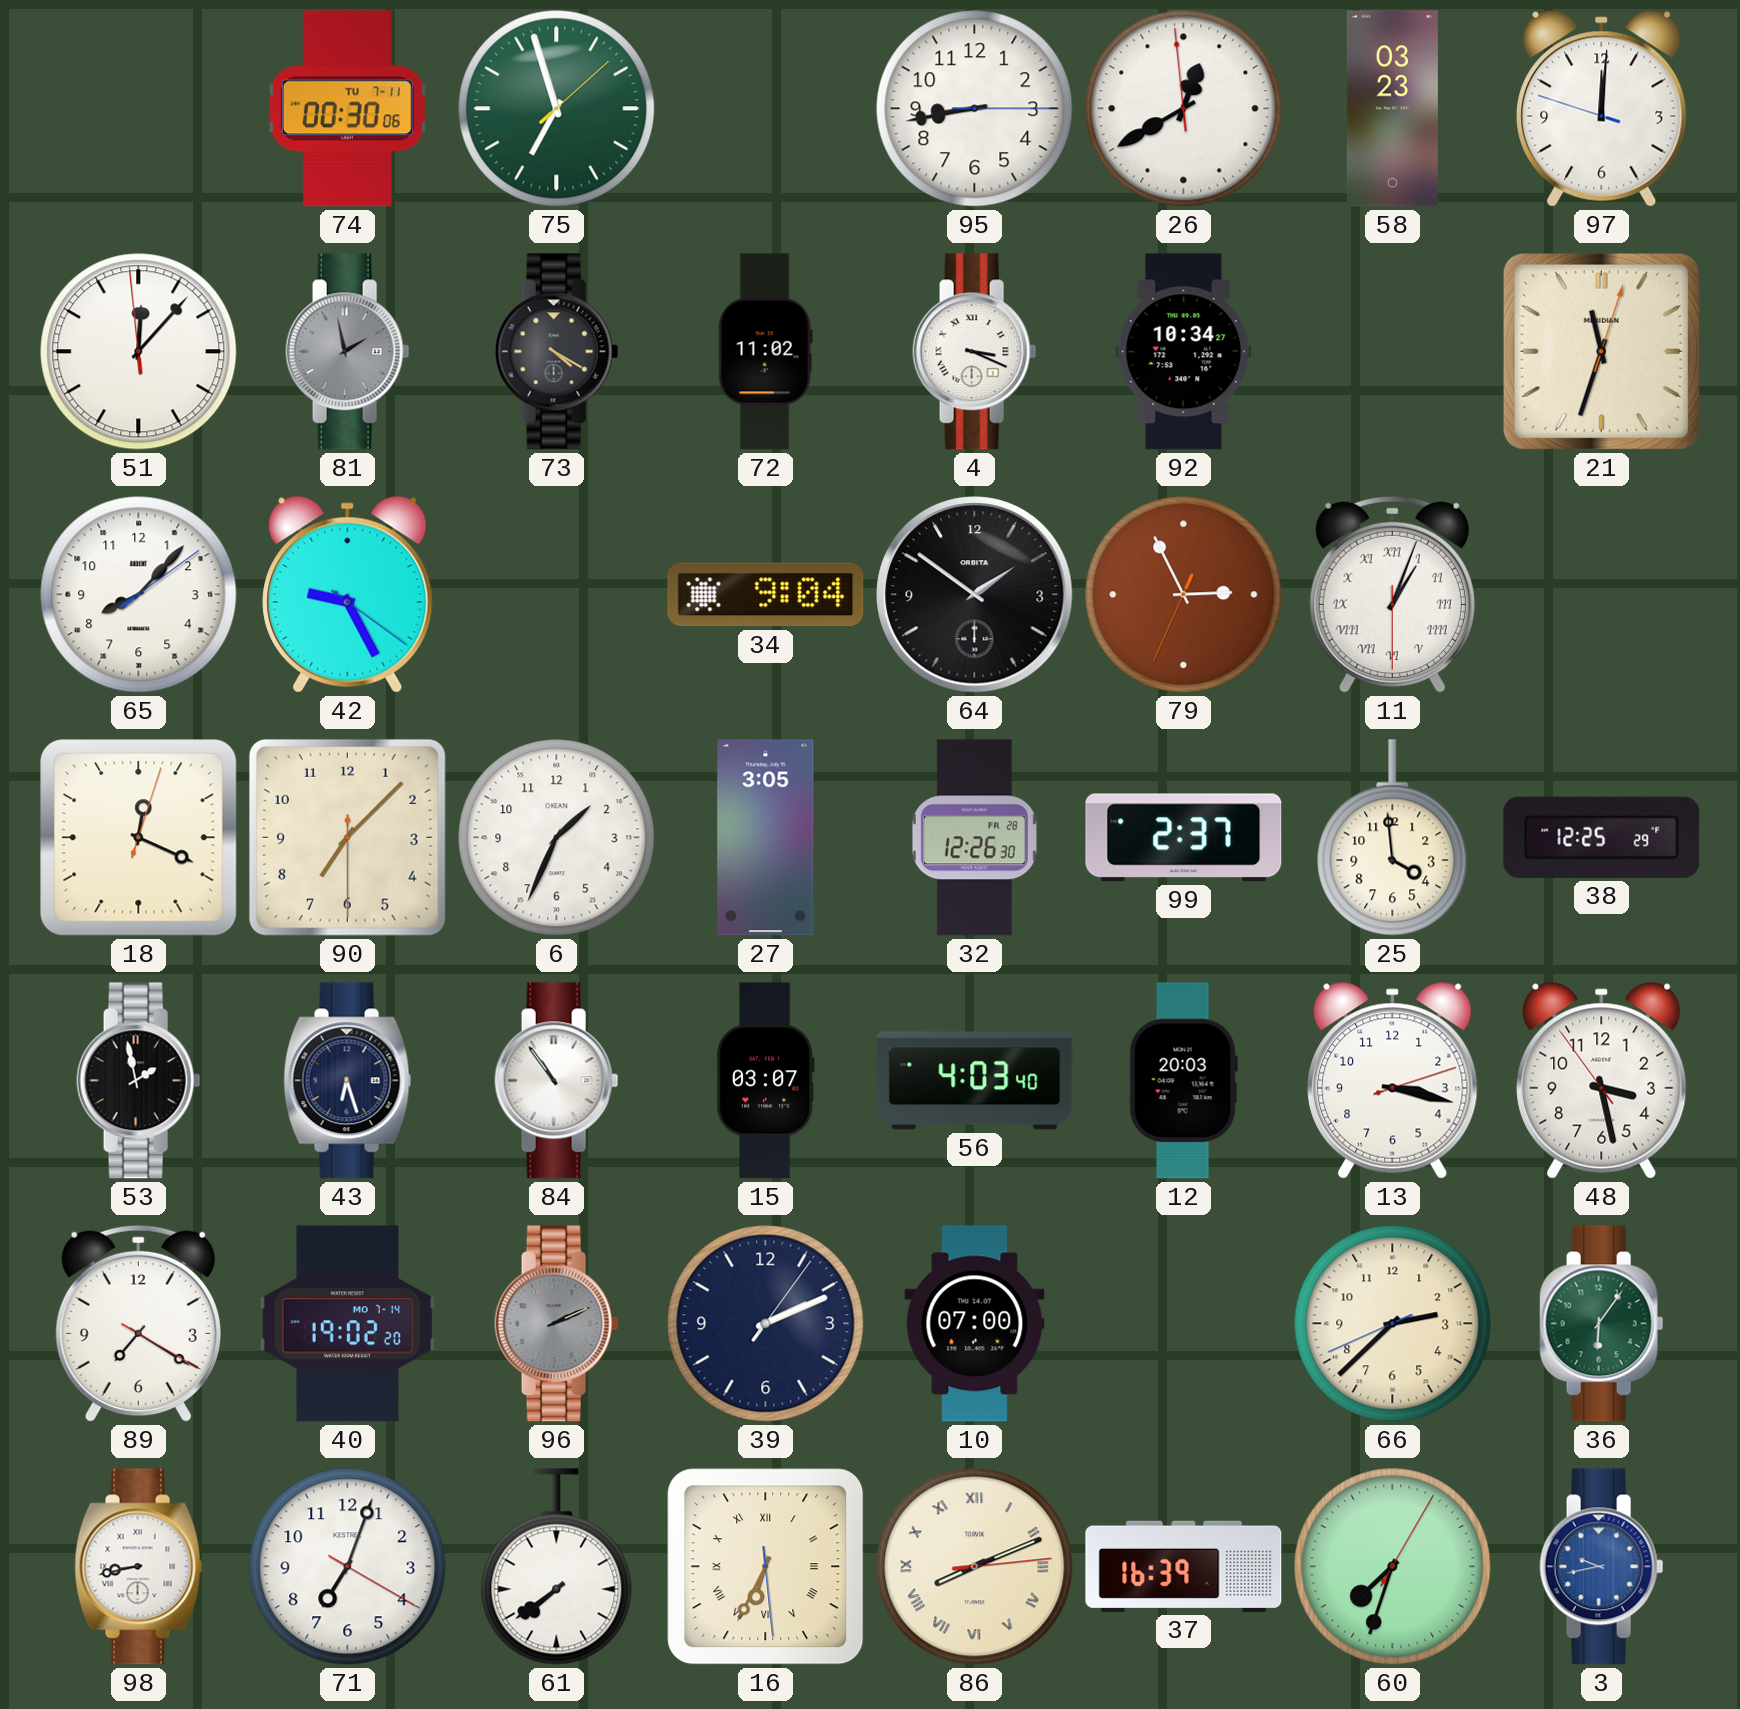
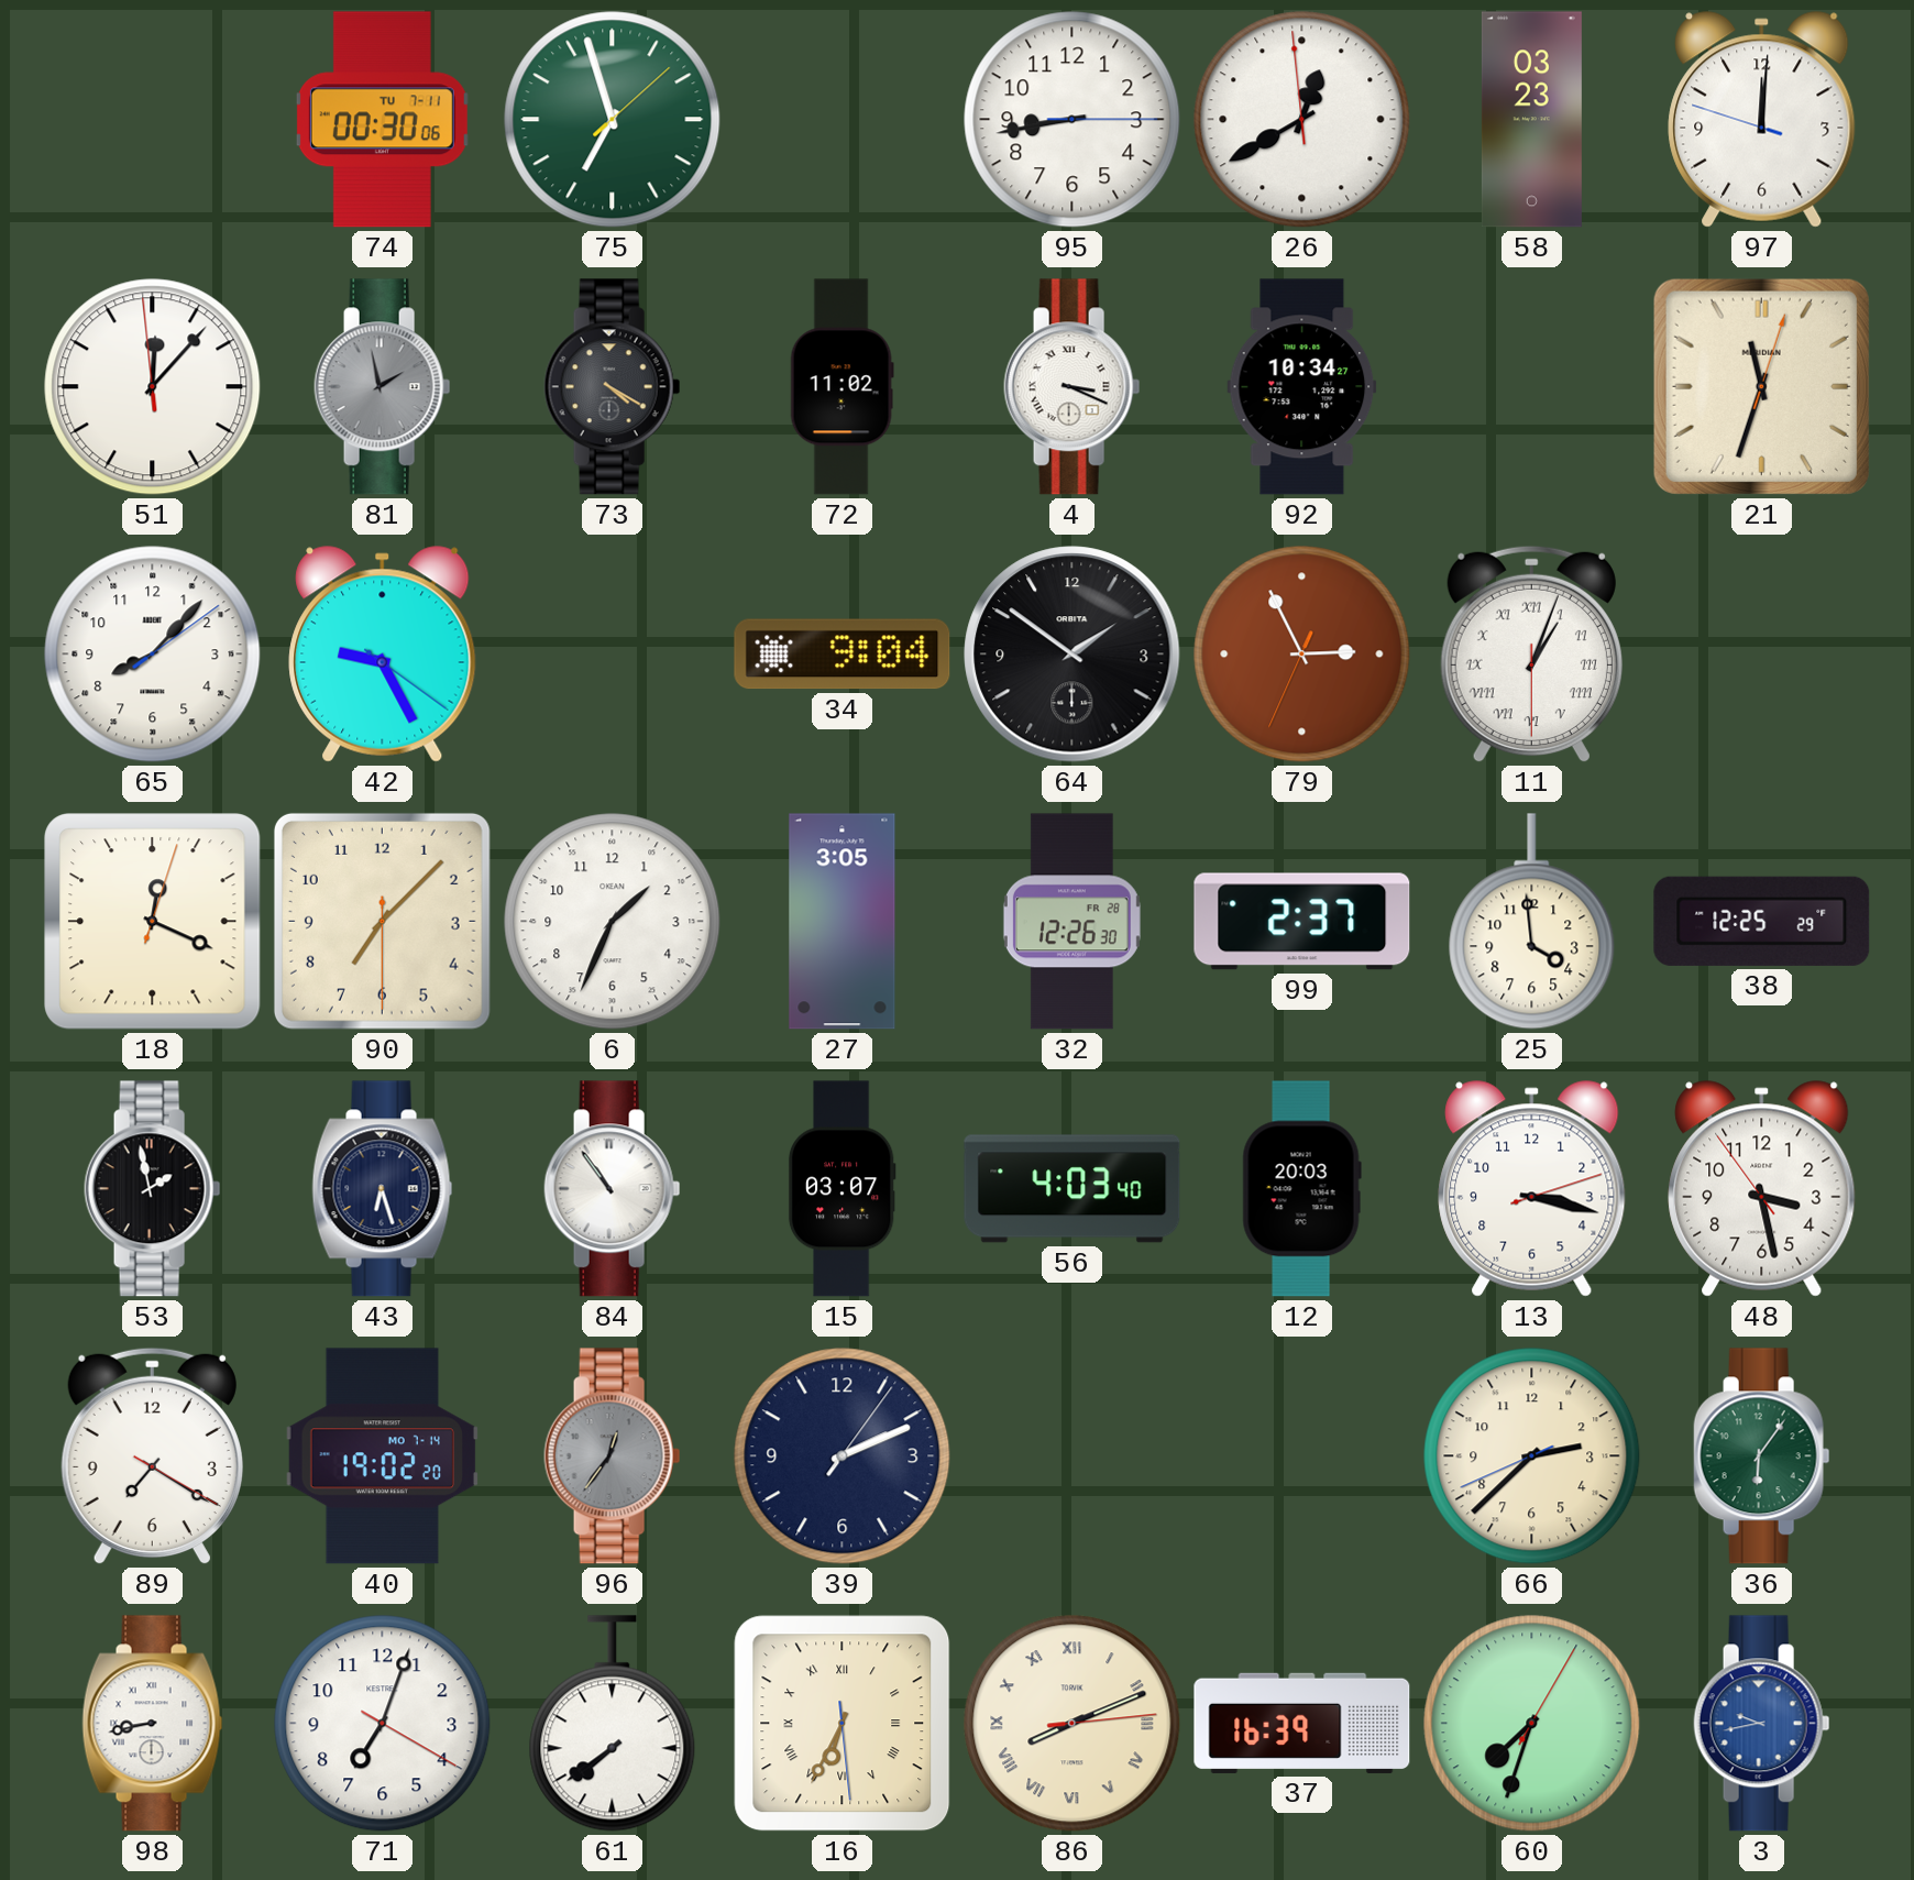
96: 2:11 -> 12:36
10: 07:00 -> none
